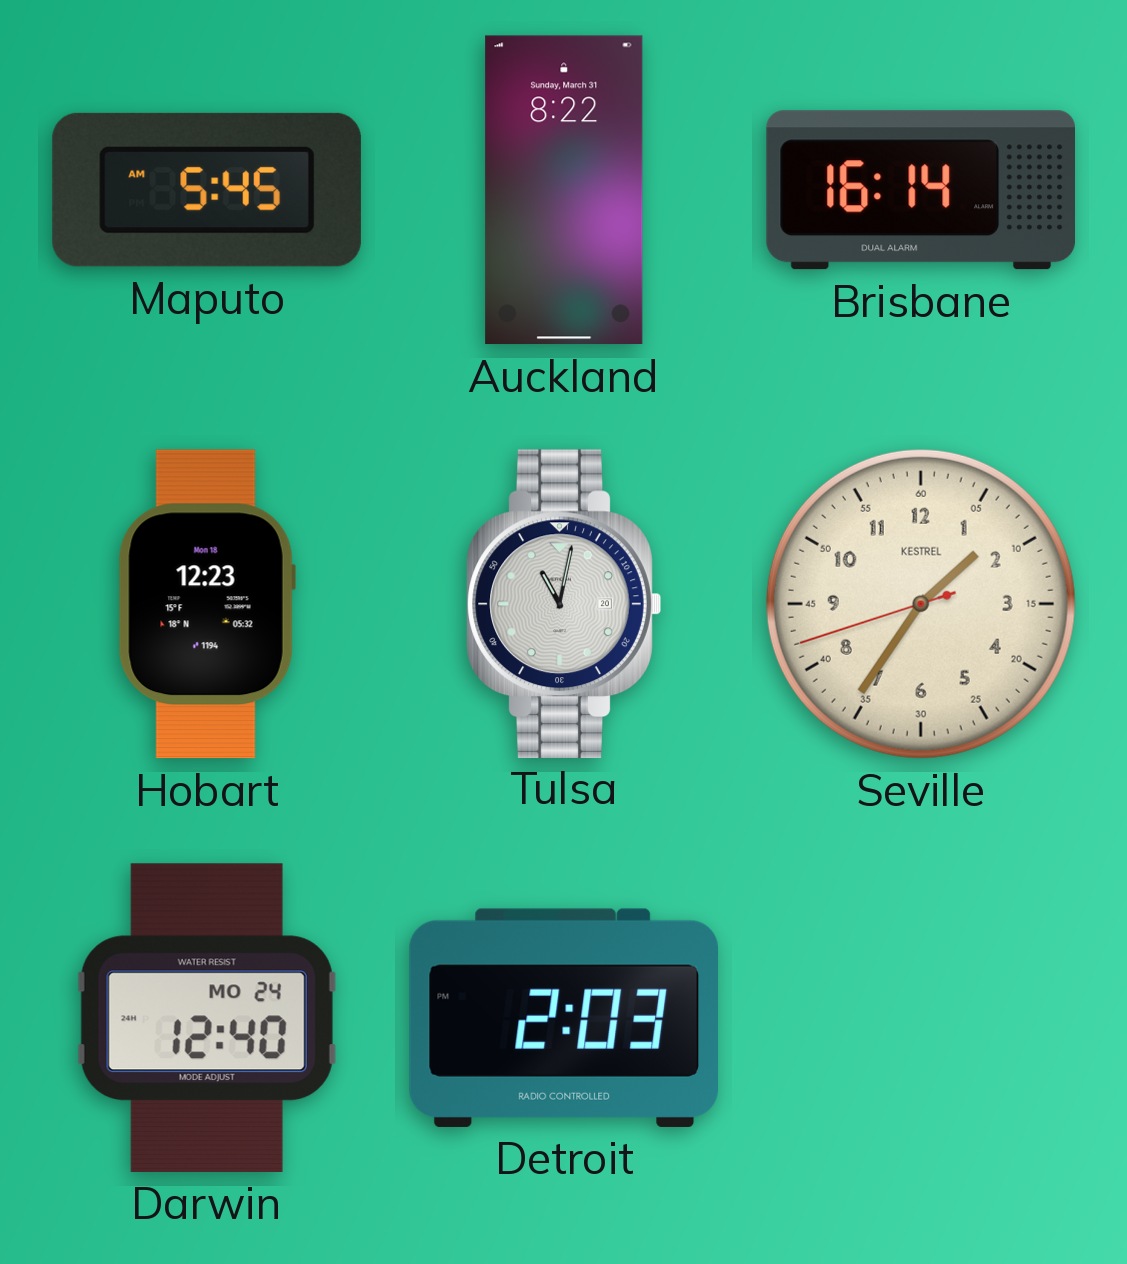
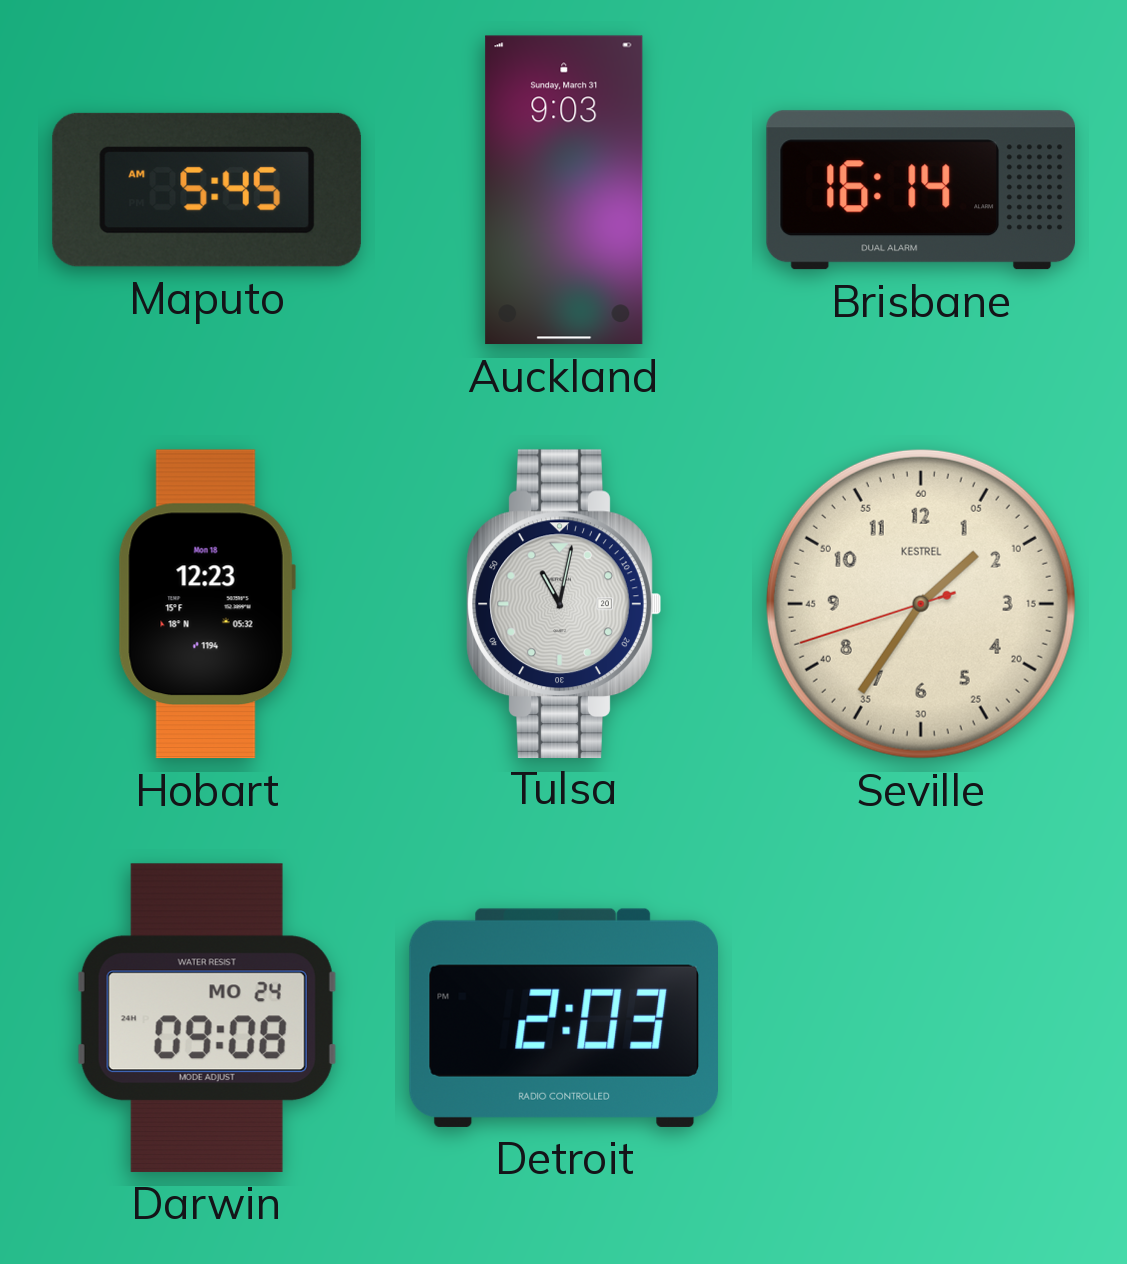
Auckland: 8:22 -> 9:03
Darwin: 12:40 -> 09:08
